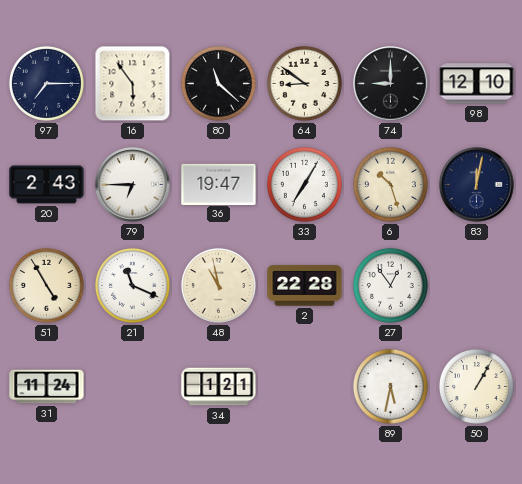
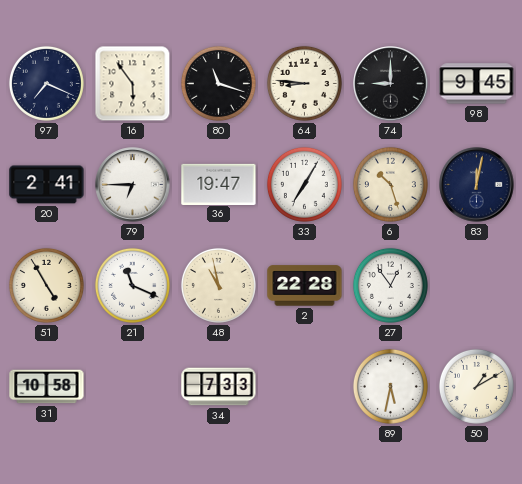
97: 7:15 -> 7:19
80: 11:22 -> 11:18
64: 8:51 -> 8:46
98: 12:10 -> 9:45
20: 2:43 -> 2:41
31: 11:24 -> 10:58
34: 1:21 -> 7:33
50: 1:05 -> 1:10
